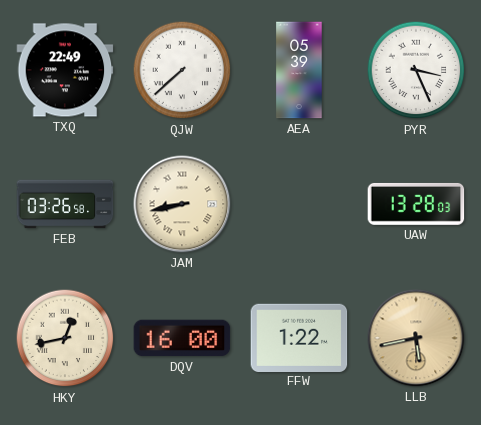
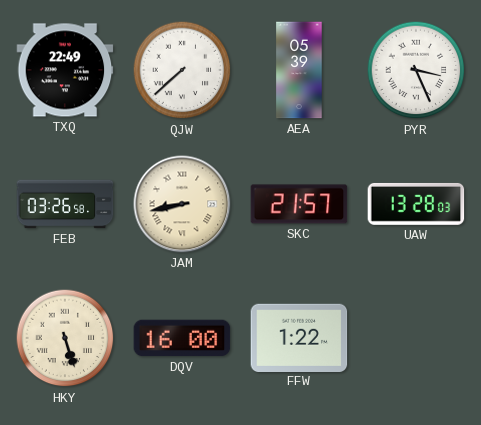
SKC: none -> 21:57
HKY: 12:43 -> 5:27
LLB: 5:43 -> none
